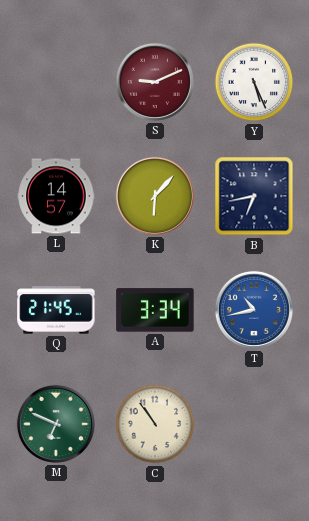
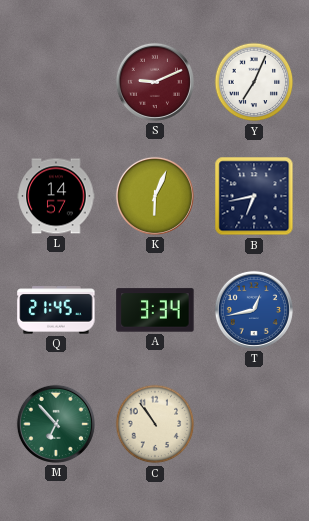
Y: 5:26 -> 7:04
K: 6:07 -> 6:04
T: 10:43 -> 12:43
M: 6:49 -> 6:53
